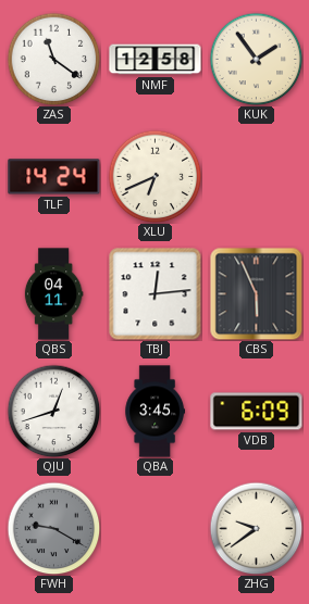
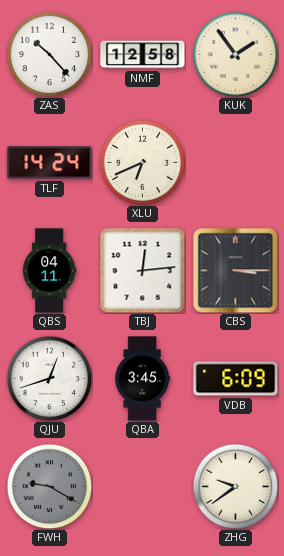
ZAS: 11:21 -> 10:23
CBS: 5:56 -> 3:15
